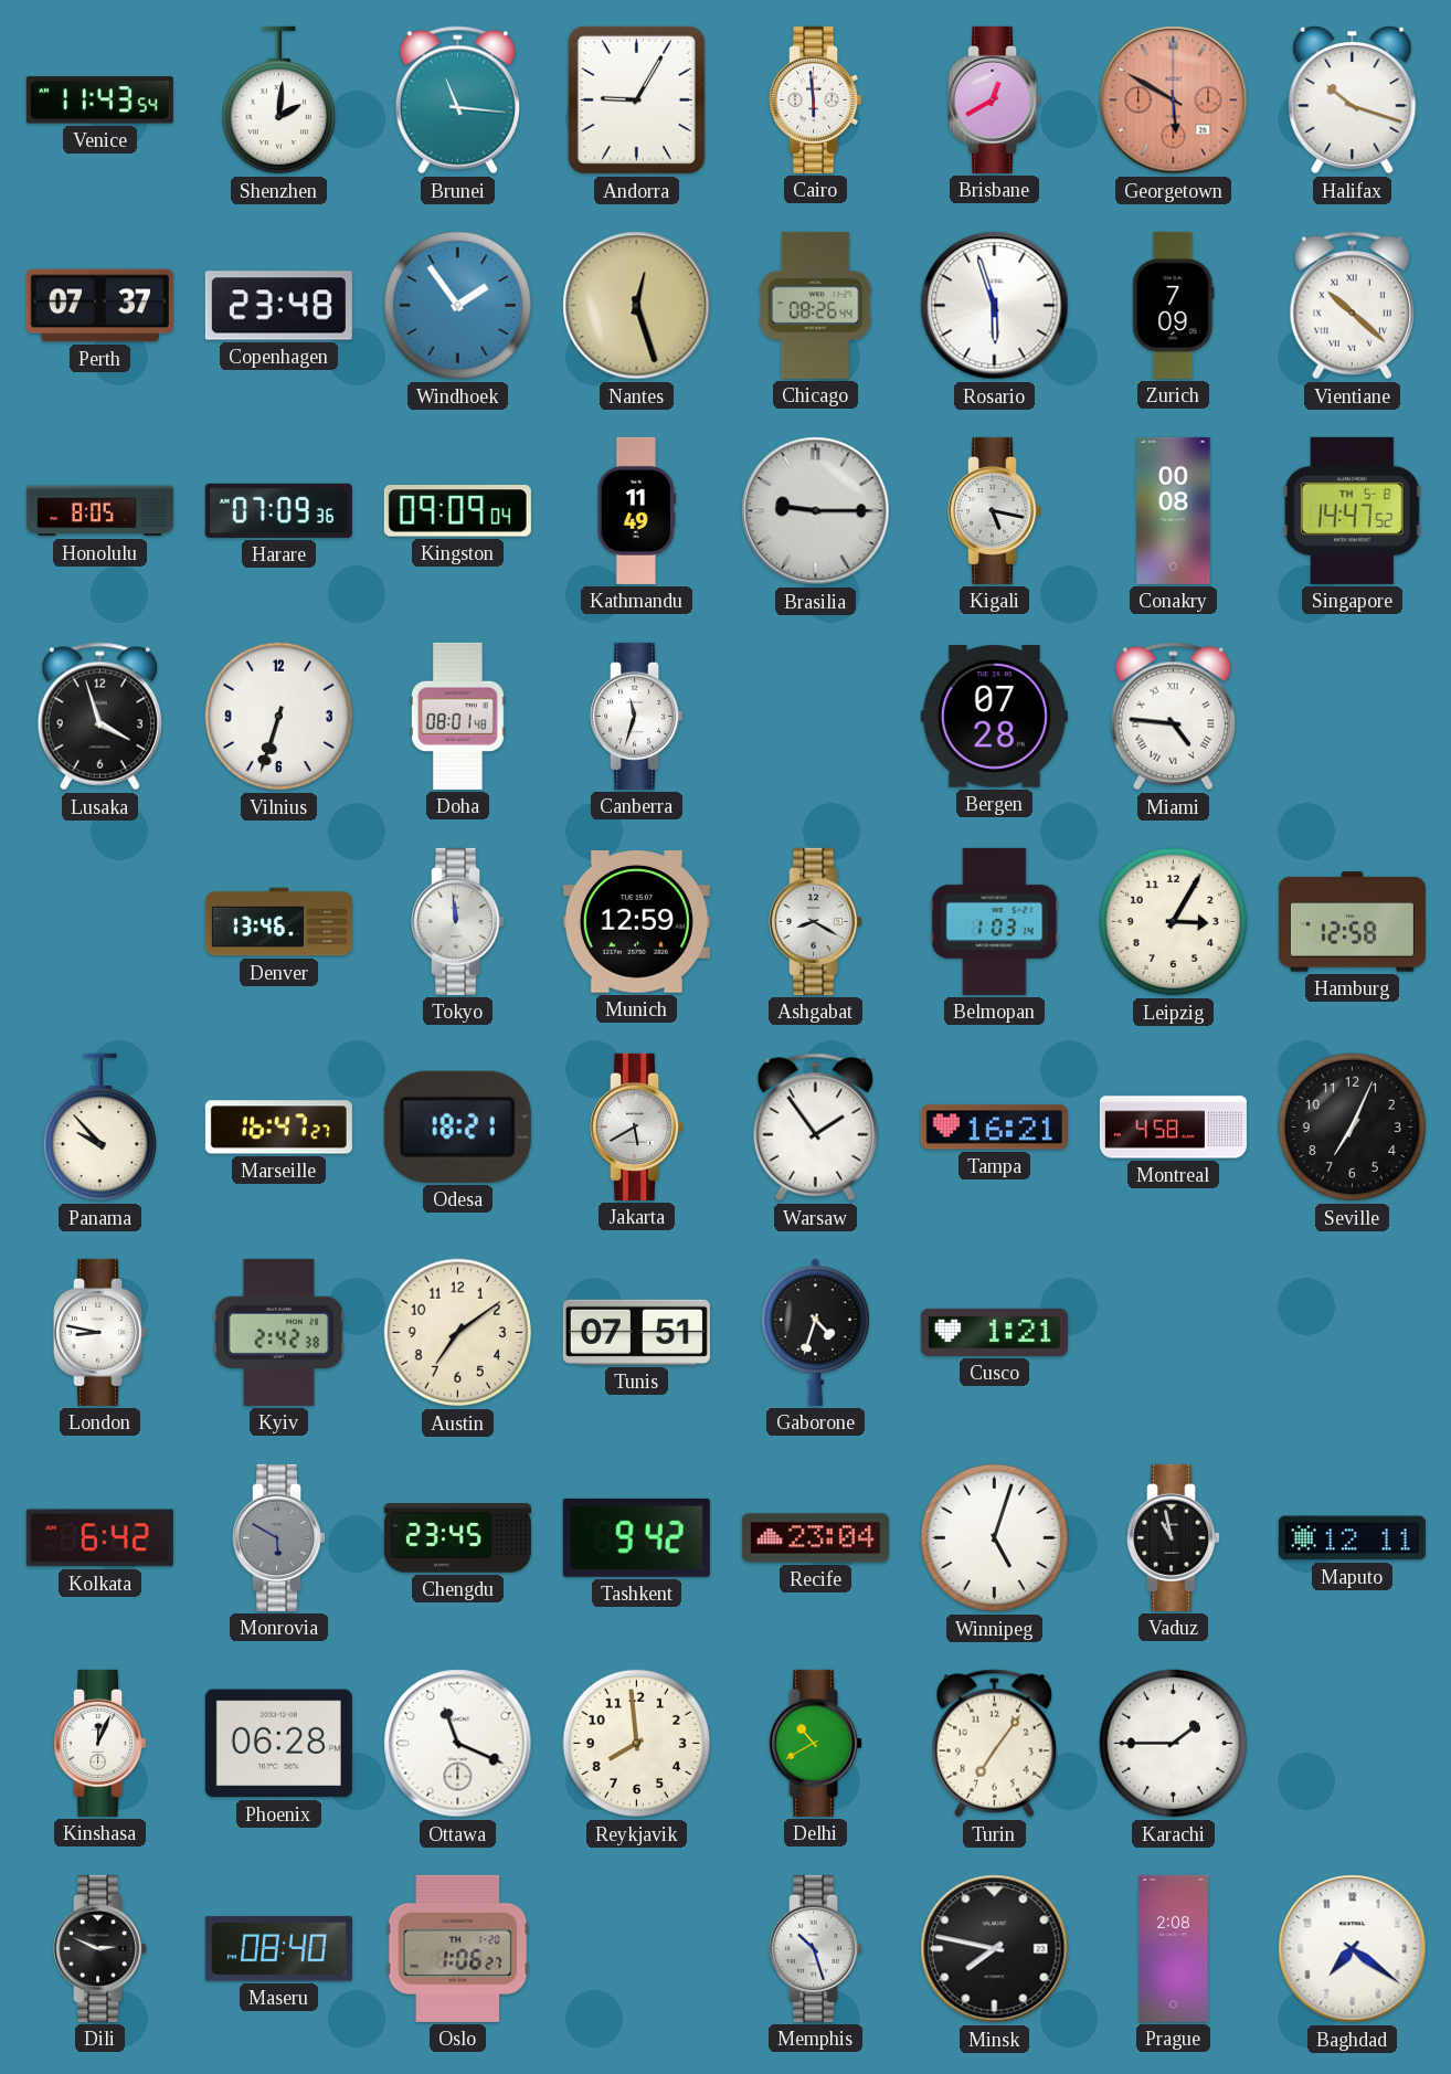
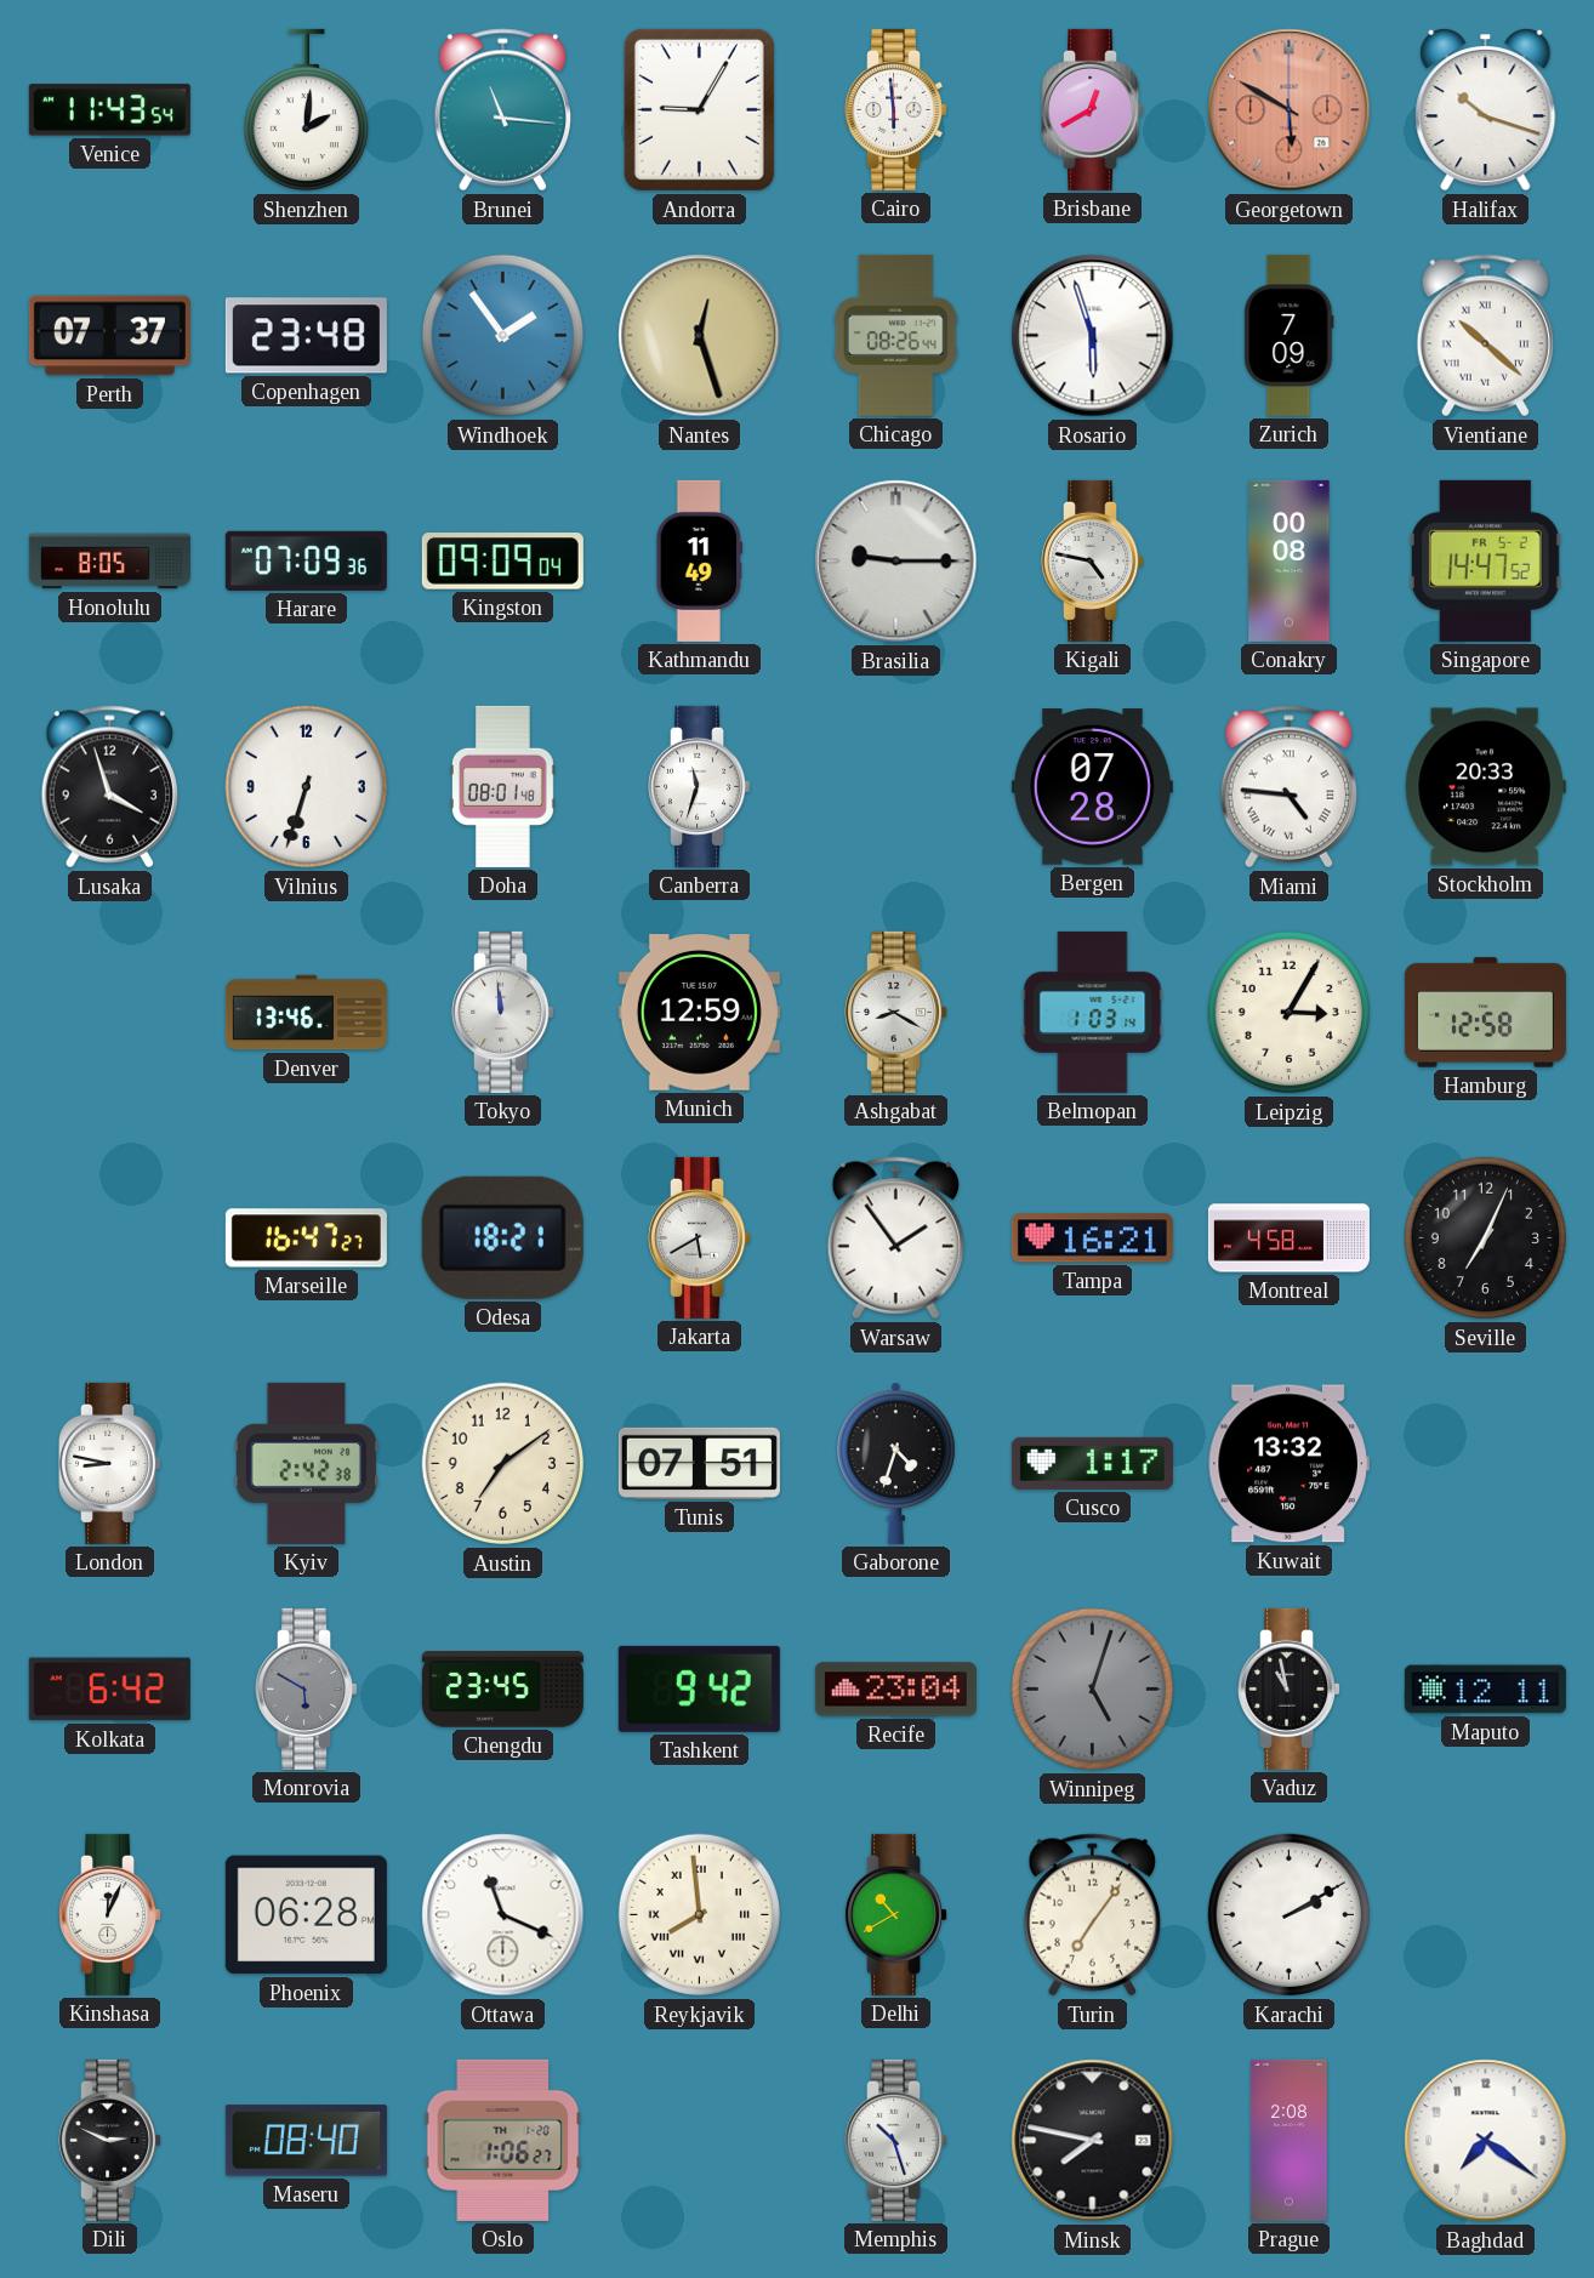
Kigali: 5:17 -> 4:47
Singapore date: TH 5-8 -> FR 5-2
Stockholm: none -> 20:33
Panama: 9:53 -> none
Cusco: 1:21 -> 1:17
Kuwait: none -> 13:32
Winnipeg dial: white -> grey
Reykjavik numerals: Arabic -> Roman
Karachi: 1:45 -> 2:10
